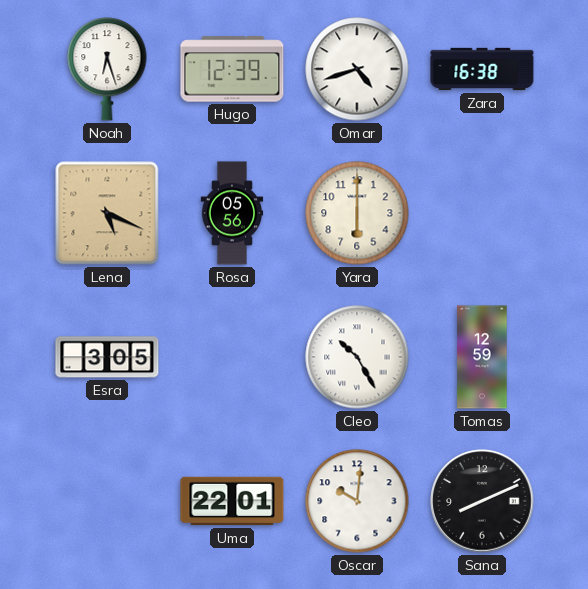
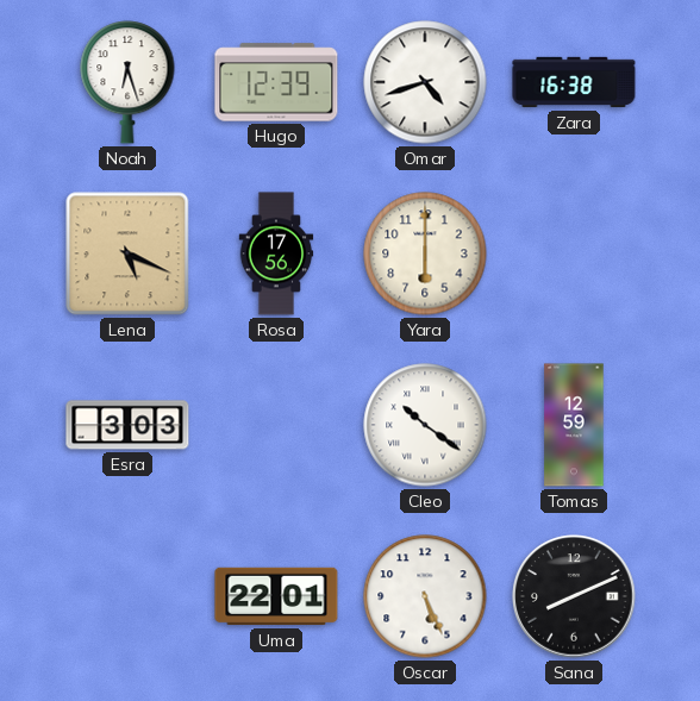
Rosa: 05:56 -> 17:56
Esra: 3:05 -> 3:03
Cleo: 10:25 -> 10:21
Oscar: 10:01 -> 5:26
